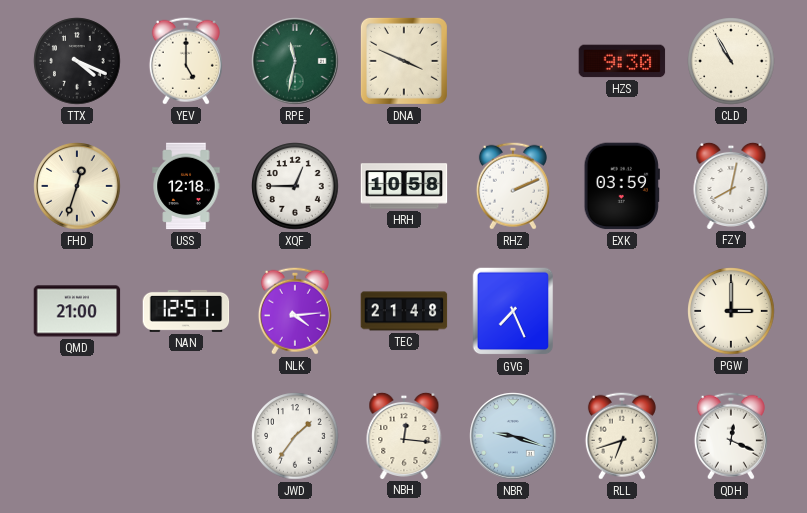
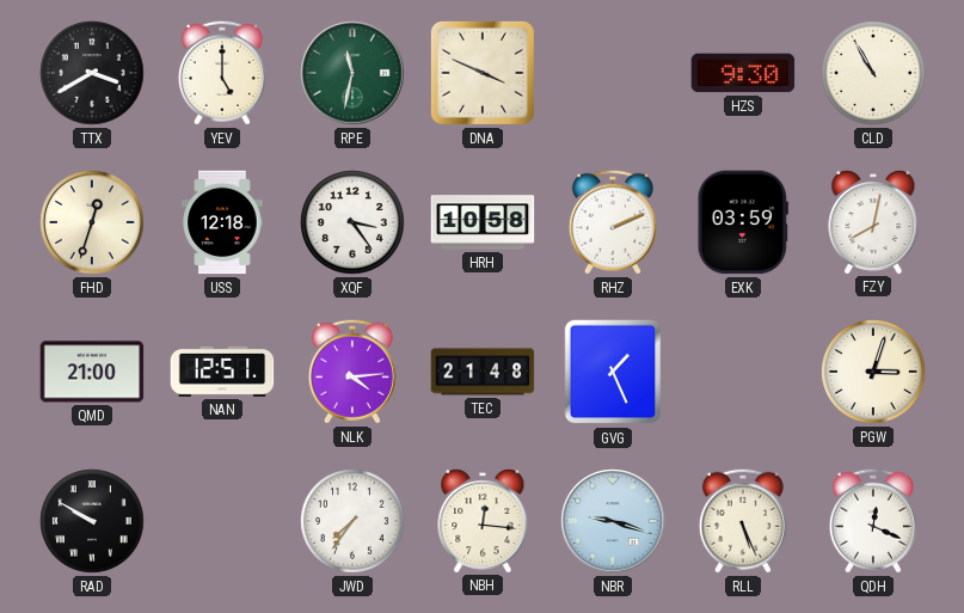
TTX: 4:19 -> 3:40
XQF: 12:45 -> 3:24
GVG: 7:26 -> 1:26
PGW: 3:00 -> 3:03
RAD: none -> 9:50
JWD: 1:36 -> 7:36
RLL: 6:42 -> 5:26
